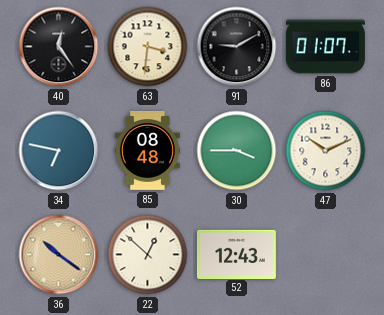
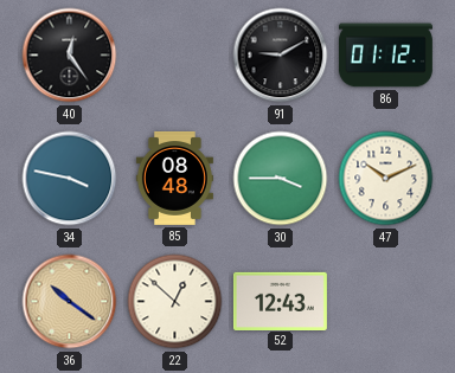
63: 3:31 -> none
86: 01:07 -> 01:12
34: 6:47 -> 3:47
